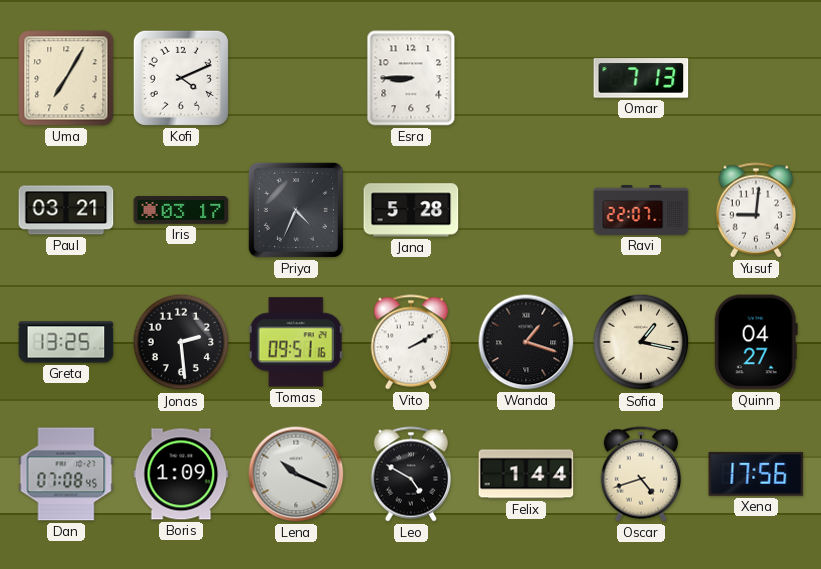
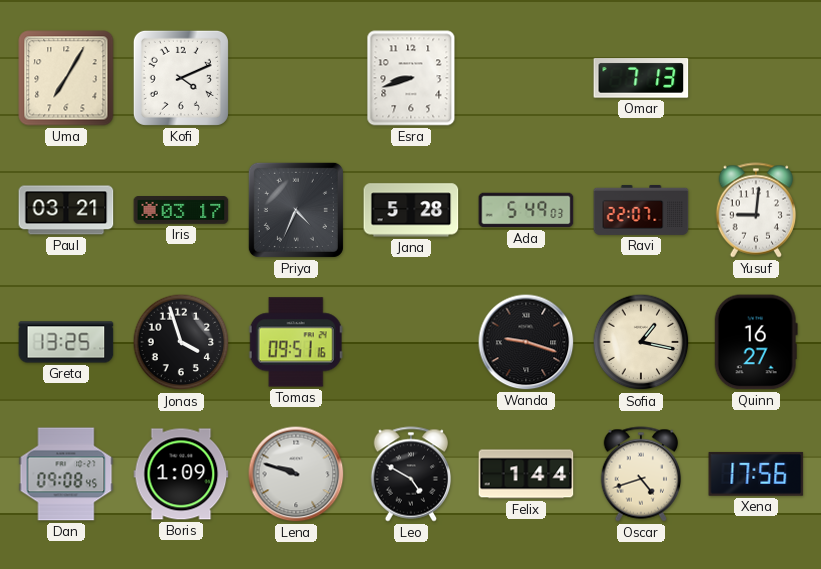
Esra: 8:45 -> 8:42
Ada: none -> 5:49
Jonas: 2:29 -> 3:57
Vito: 2:10 -> none
Wanda: 1:18 -> 9:18
Quinn: 04:27 -> 16:27
Dan: 07:08 -> 09:08
Lena: 10:19 -> 9:48
